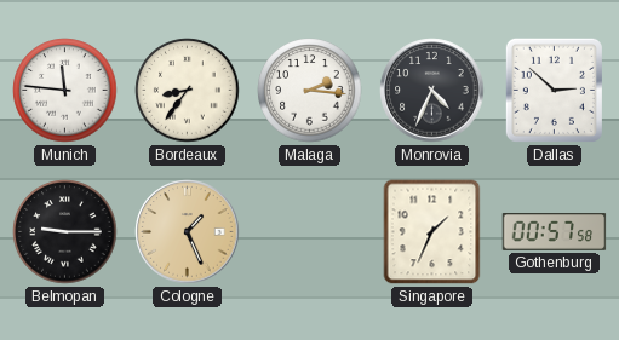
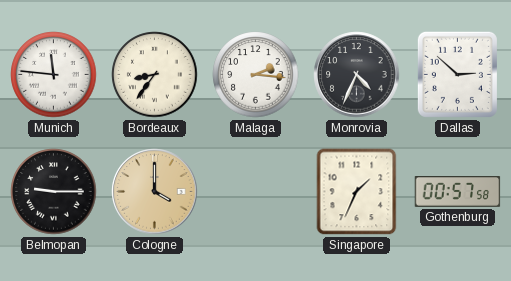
Cologne: 1:26 -> 4:00
